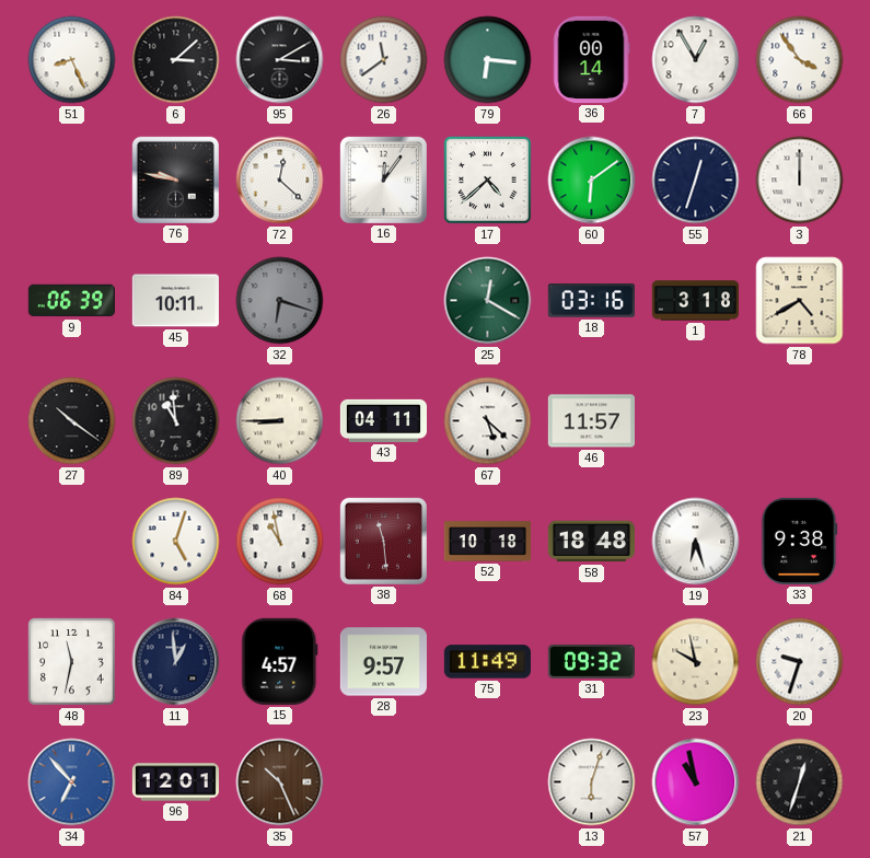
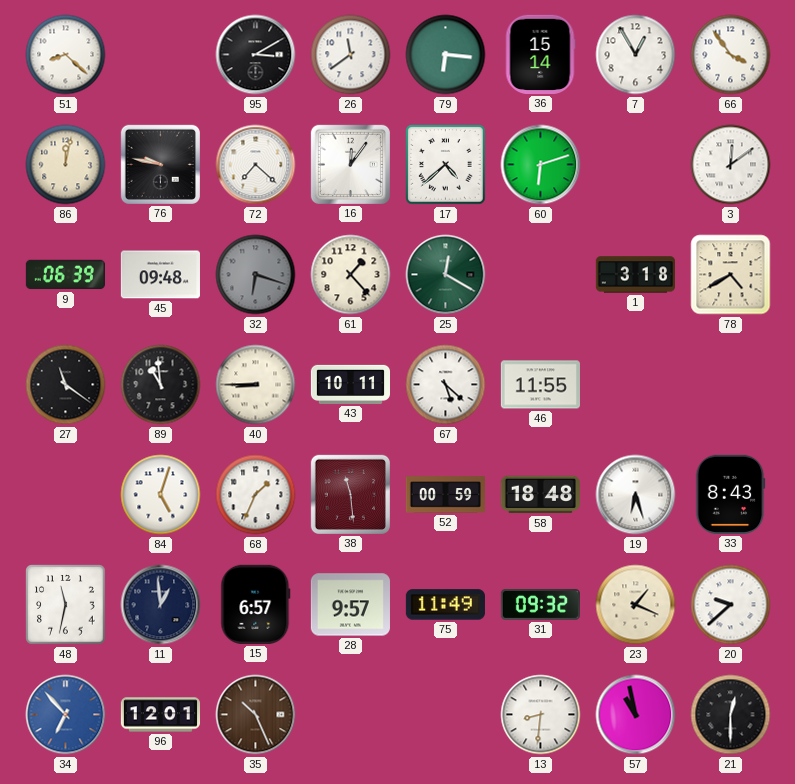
51: 8:26 -> 8:22
6: 3:08 -> none
36: 00:14 -> 15:14
86: none -> 12:02
72: 12:22 -> 7:22
60: 6:09 -> 6:12
55: 12:33 -> none
3: 12:00 -> 12:09
45: 10:11 -> 09:48
61: none -> 1:23
18: 03:16 -> none
27: 10:21 -> 11:21
43: 04:11 -> 10:11
46: 11:57 -> 11:55
68: 10:58 -> 1:34
52: 10:18 -> 00:59
33: 9:38 -> 8:43
15: 4:57 -> 6:57
23: 9:58 -> 1:19
20: 9:33 -> 9:38
13: 6:03 -> 8:31
21: 12:33 -> 12:30
